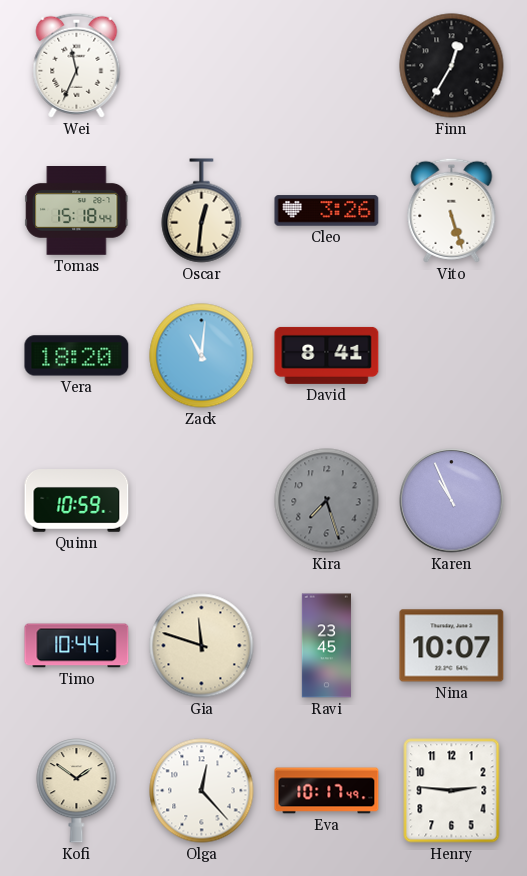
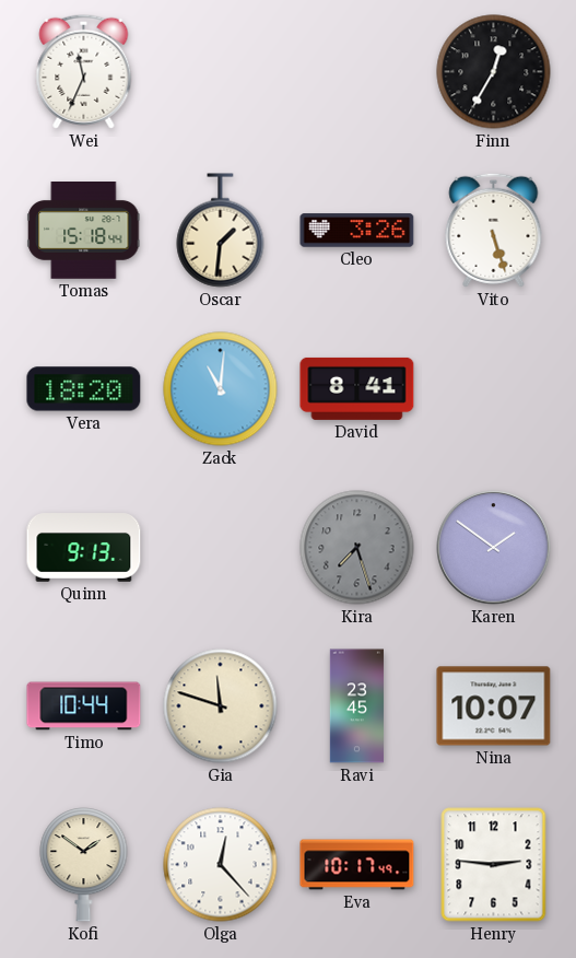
Oscar: 12:31 -> 1:31
Quinn: 10:59 -> 9:13
Karen: 10:56 -> 1:51
